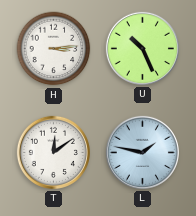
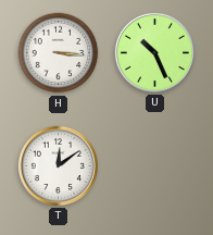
H: 3:14 -> 3:16
L: 1:47 -> none
